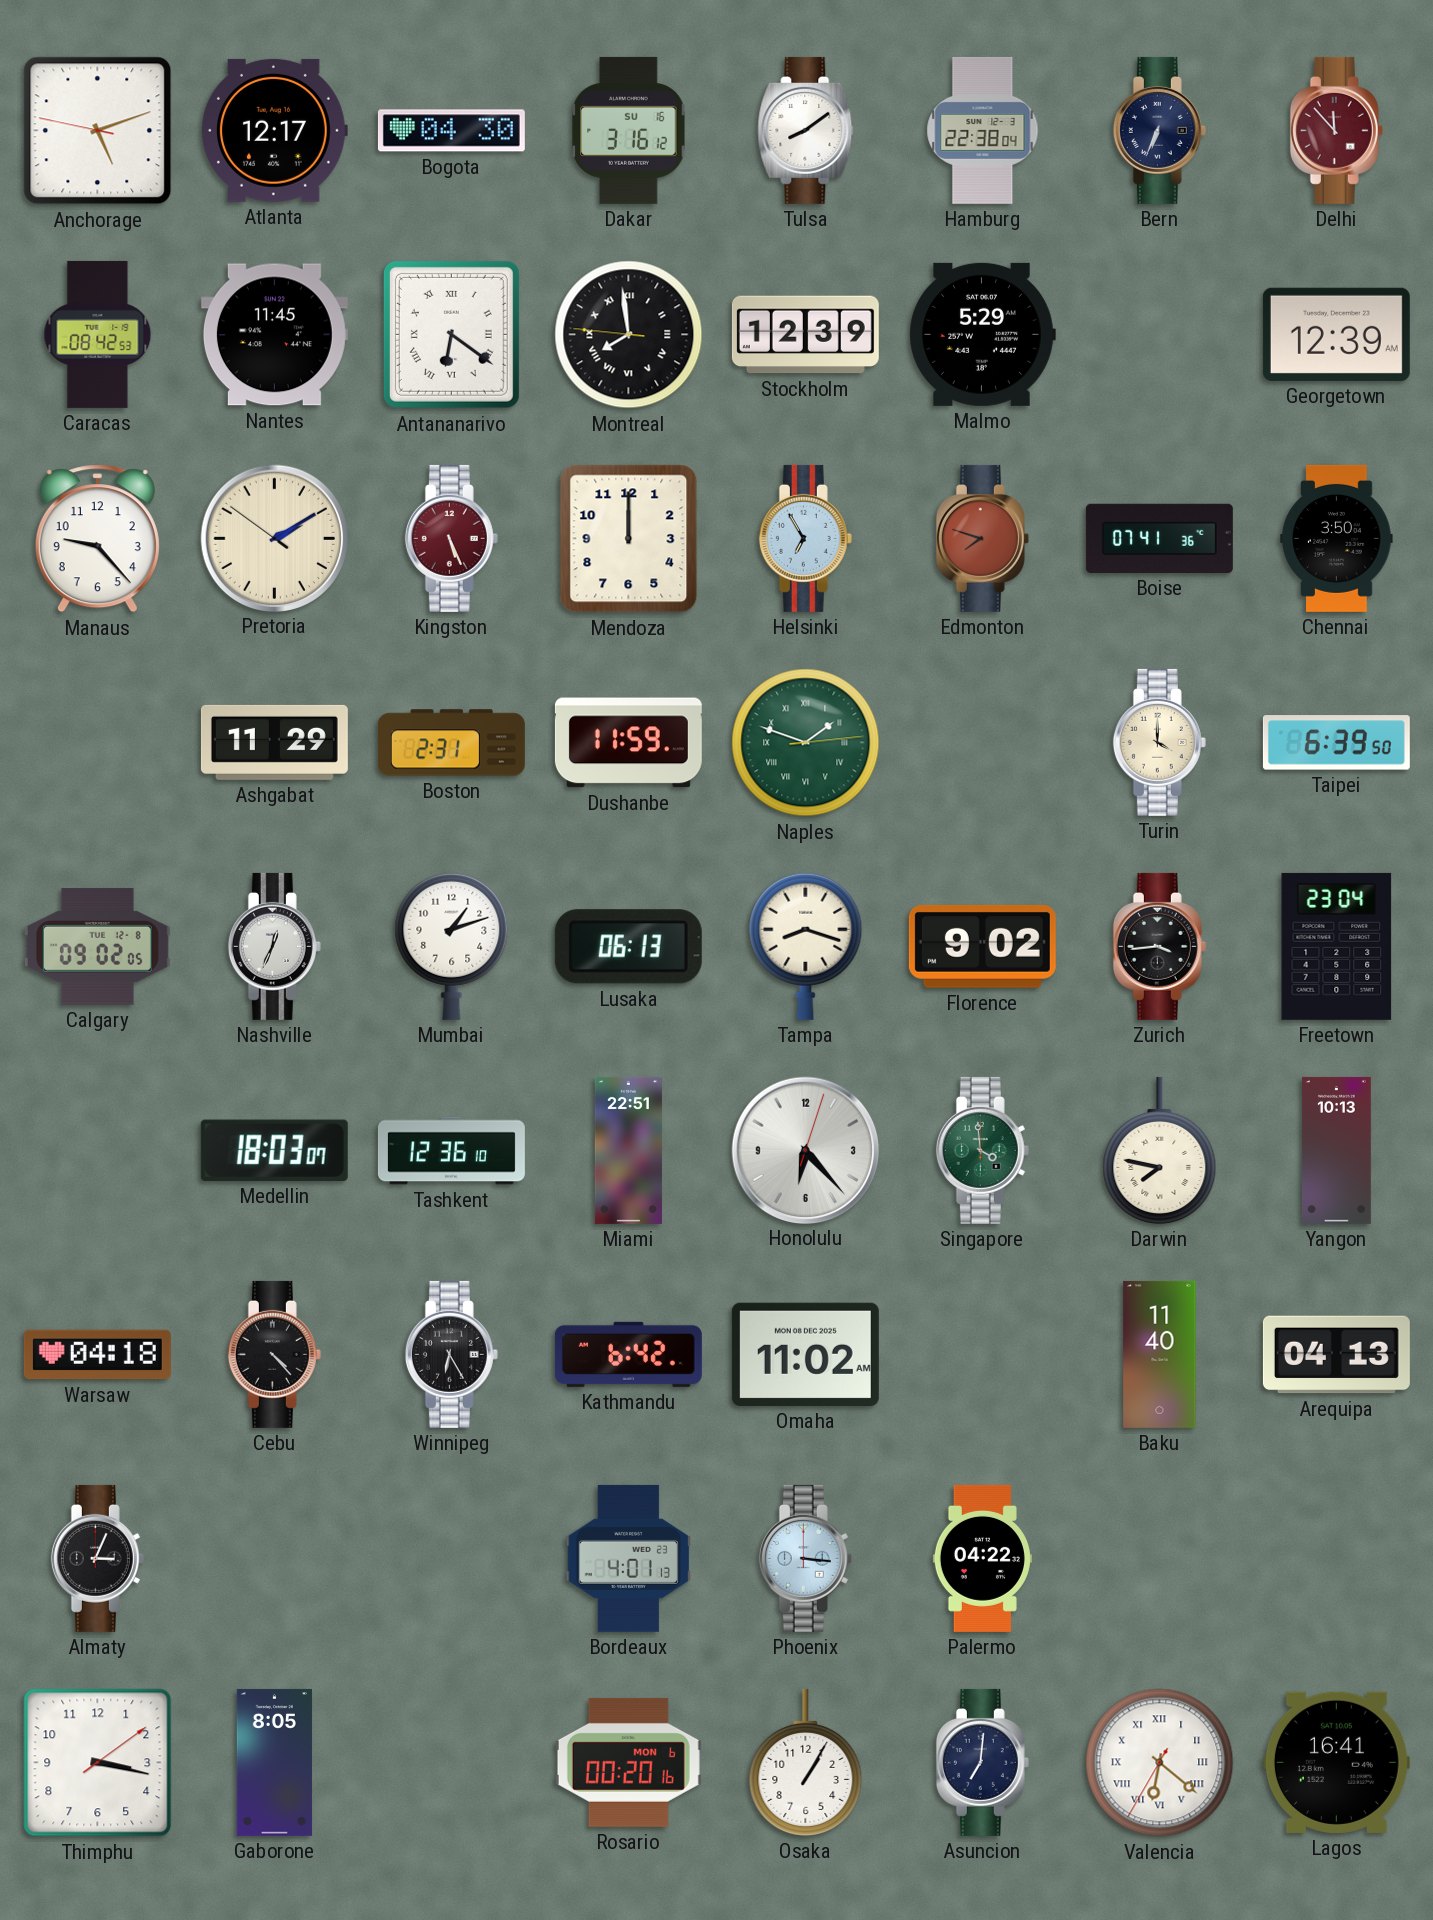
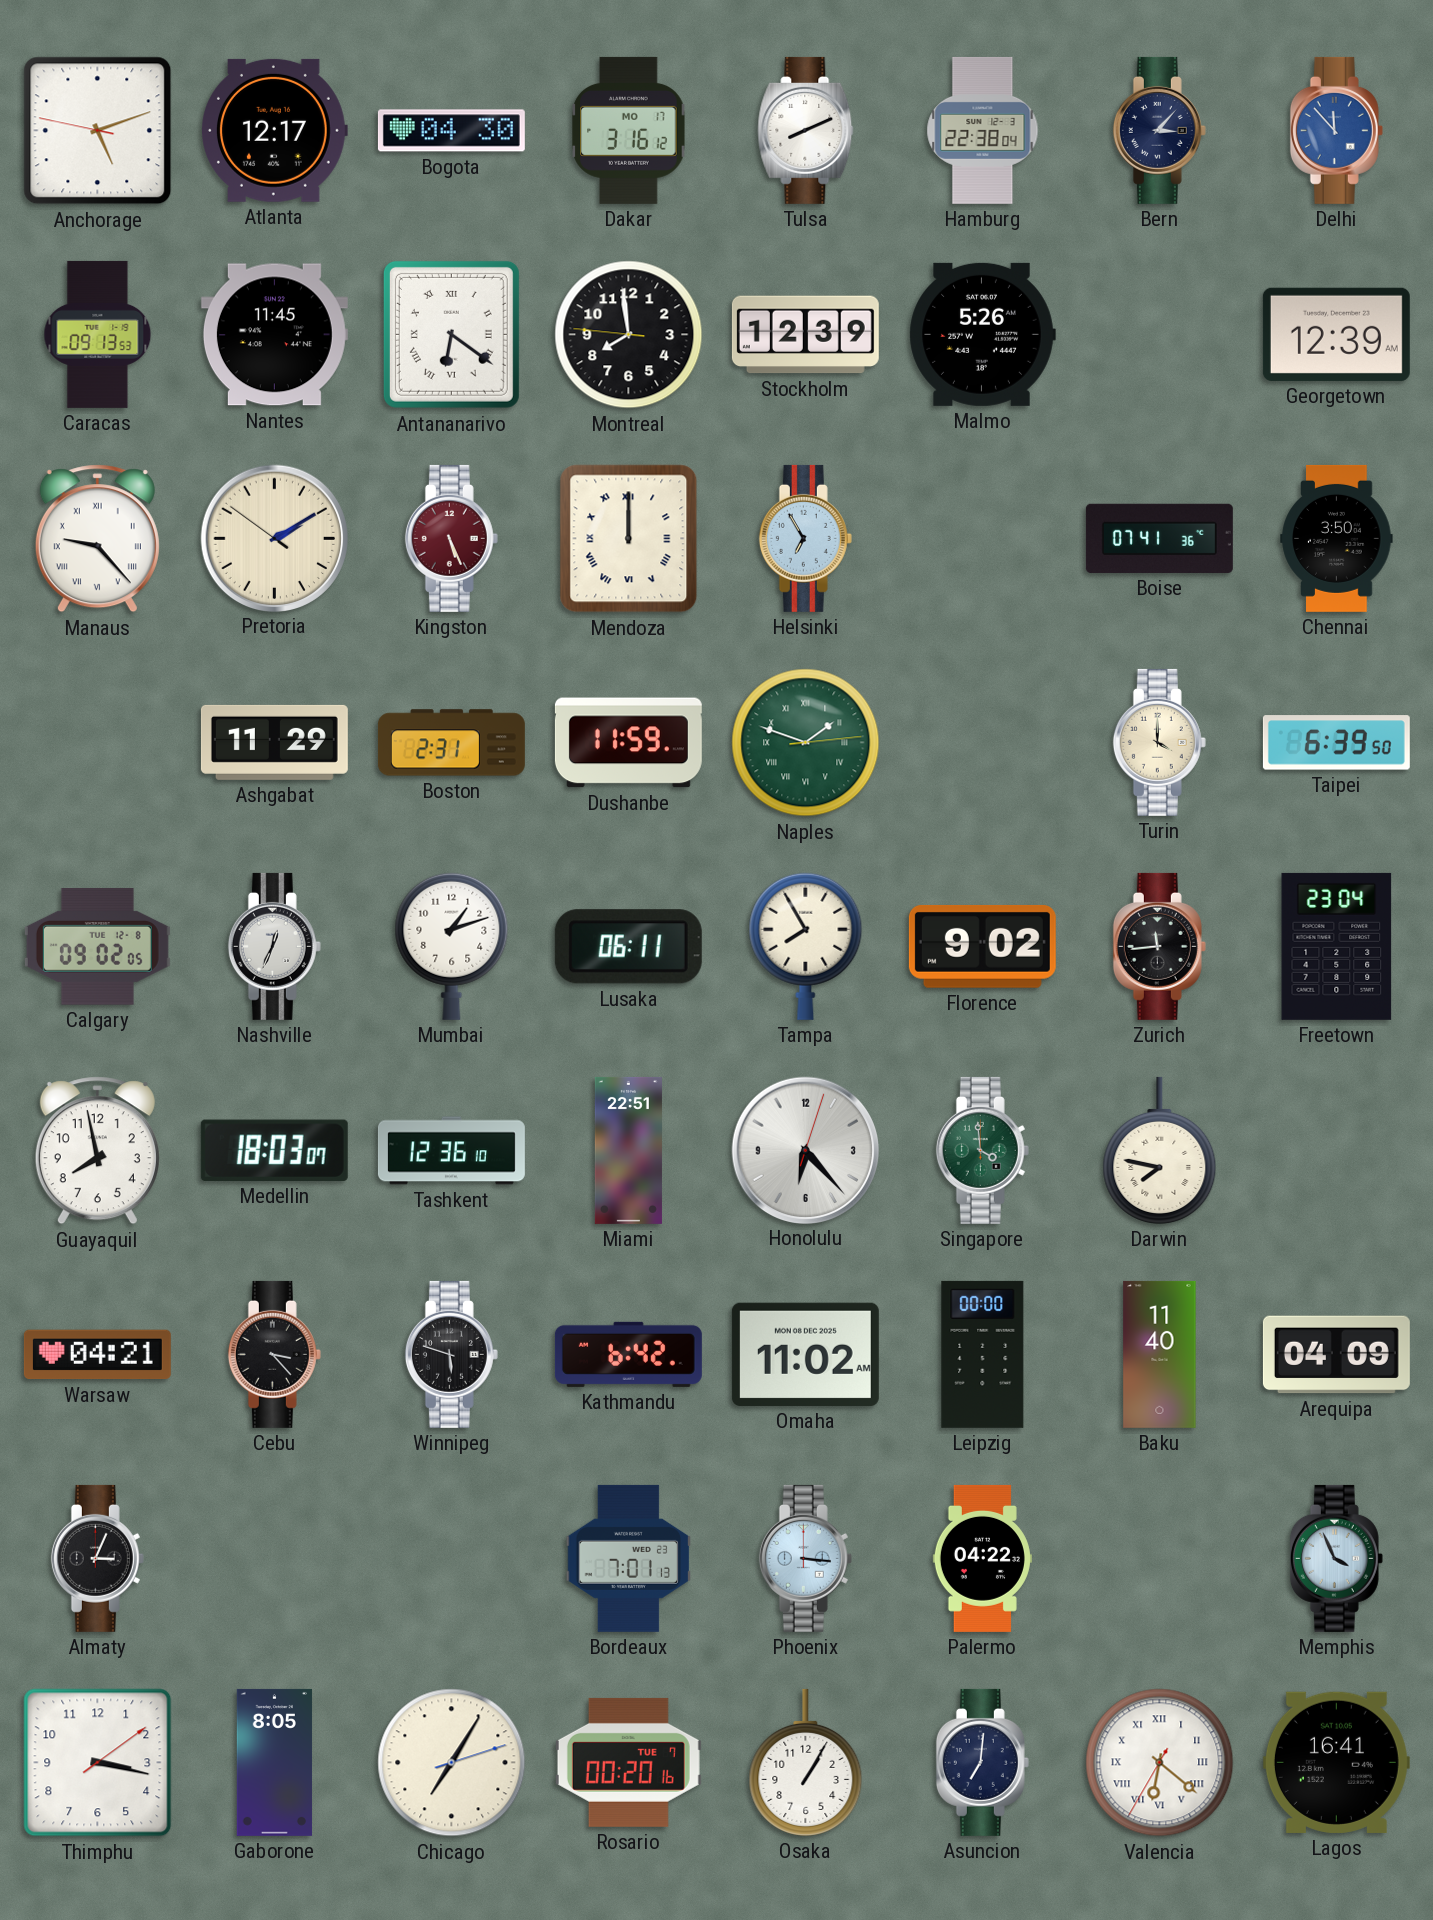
Dakar date: SU 16 -> MO 17
Tulsa: 8:09 -> 8:11
Bern: 6:34 -> 3:07
Delhi dial: burgundy -> blue
Caracas: 08:42 -> 09:13
Montreal numerals: Roman -> Arabic
Malmo: 5:29 -> 5:26
Manaus numerals: Arabic -> Roman
Mendoza numerals: Arabic -> Roman
Edmonton: 7:48 -> none
Lusaka: 06:13 -> 06:11
Tampa: 8:18 -> 7:55
Zurich: 3:44 -> 11:44
Guayaquil: none -> 7:58
Yangon: 10:13 -> none
Warsaw: 04:18 -> 04:21
Cebu: 4:23 -> 3:23
Winnipeg: 6:25 -> 5:48
Leipzig: none -> 00:00
Arequipa: 04:13 -> 04:09
Bordeaux: 4:01 -> 7:01
Memphis: none -> 3:56
Chicago: none -> 7:05
Rosario date: MON 6 -> TUE 7
